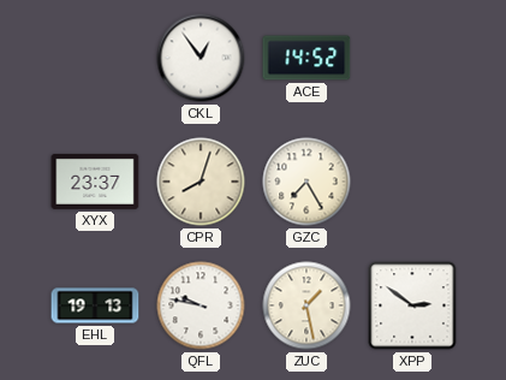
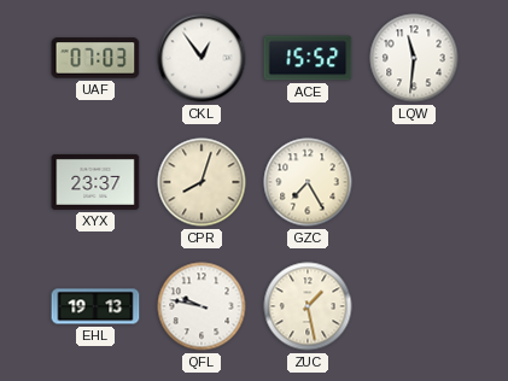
UAF: none -> 07:03
ACE: 14:52 -> 15:52
LQW: none -> 11:31
XPP: 2:51 -> none
